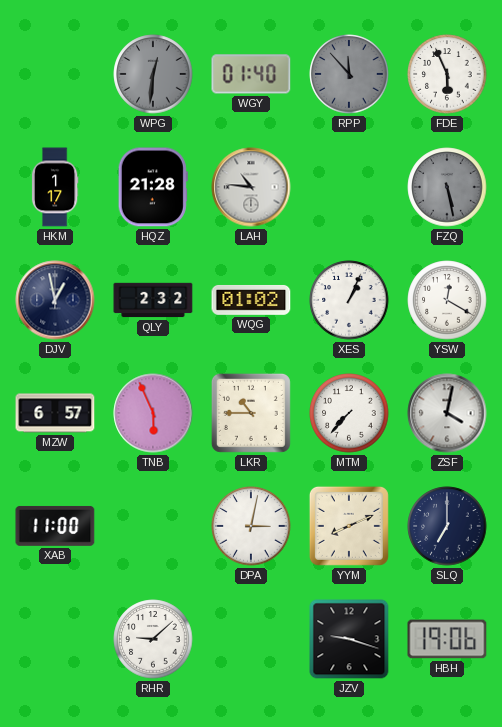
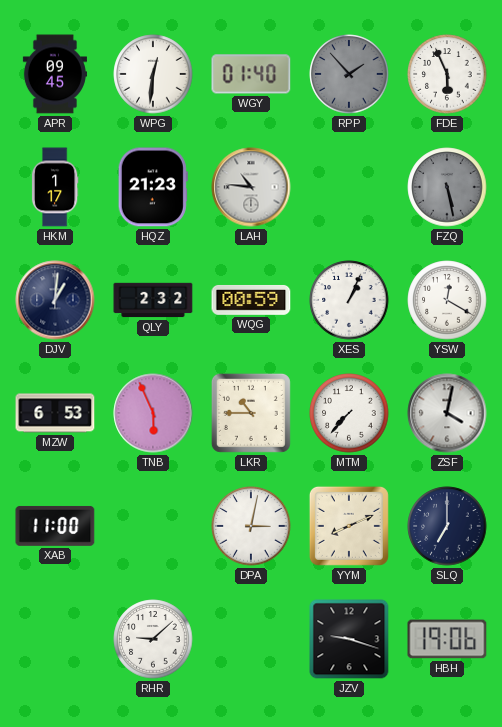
APR: none -> 09:45
WPG dial: grey -> white
RPP: 11:53 -> 1:53
HQZ: 21:28 -> 21:23
DJV: 12:58 -> 1:01
WQG: 01:02 -> 00:59
MZW: 6:57 -> 6:53
